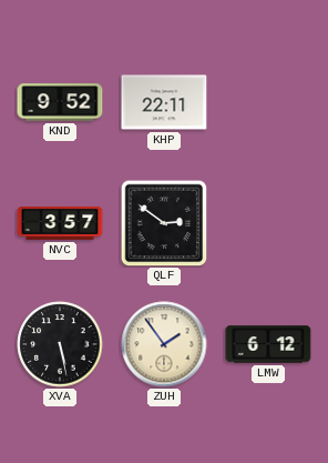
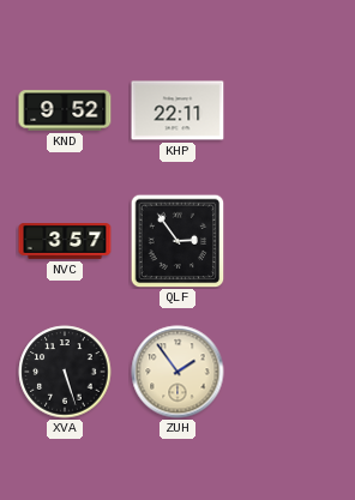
QLF: 2:51 -> 2:54
XVA: 5:28 -> 5:27
LMW: 6:12 -> none
